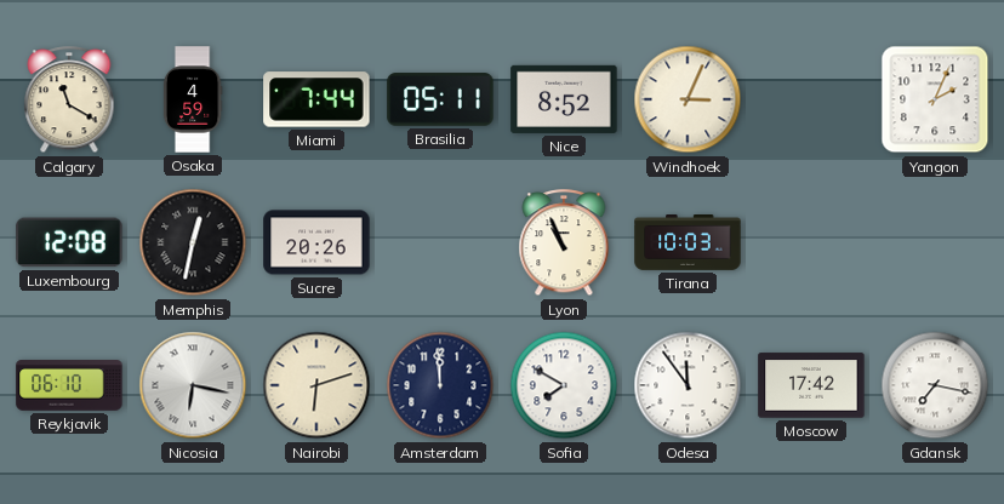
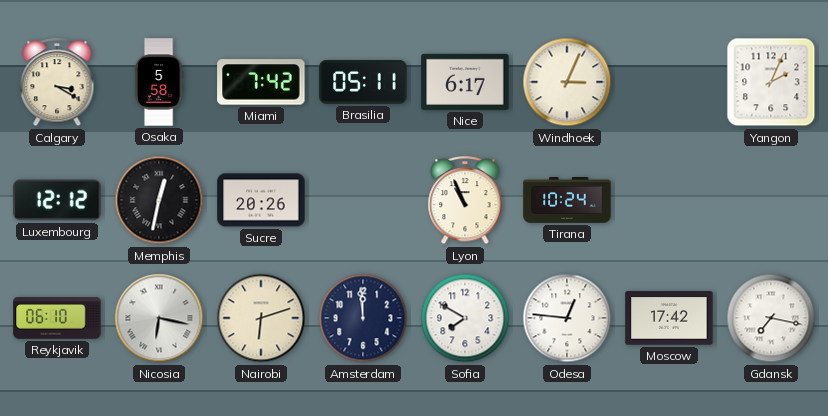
Calgary: 11:20 -> 3:20
Osaka: 4:59 -> 5:58
Miami: 7:44 -> 7:42
Nice: 8:52 -> 6:17
Luxembourg: 12:08 -> 12:12
Tirana: 10:03 -> 10:24
Odesa: 11:54 -> 12:46
